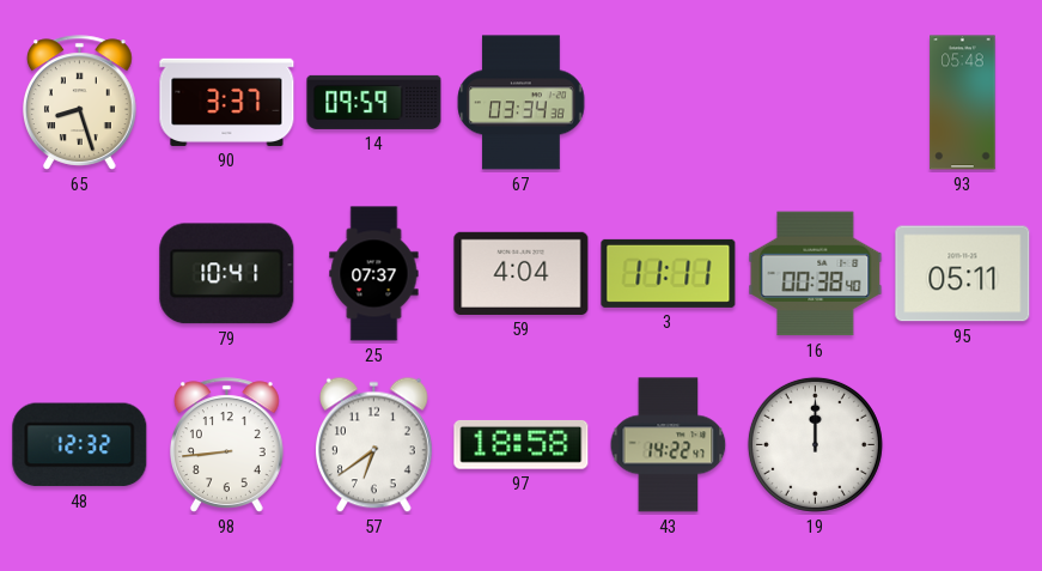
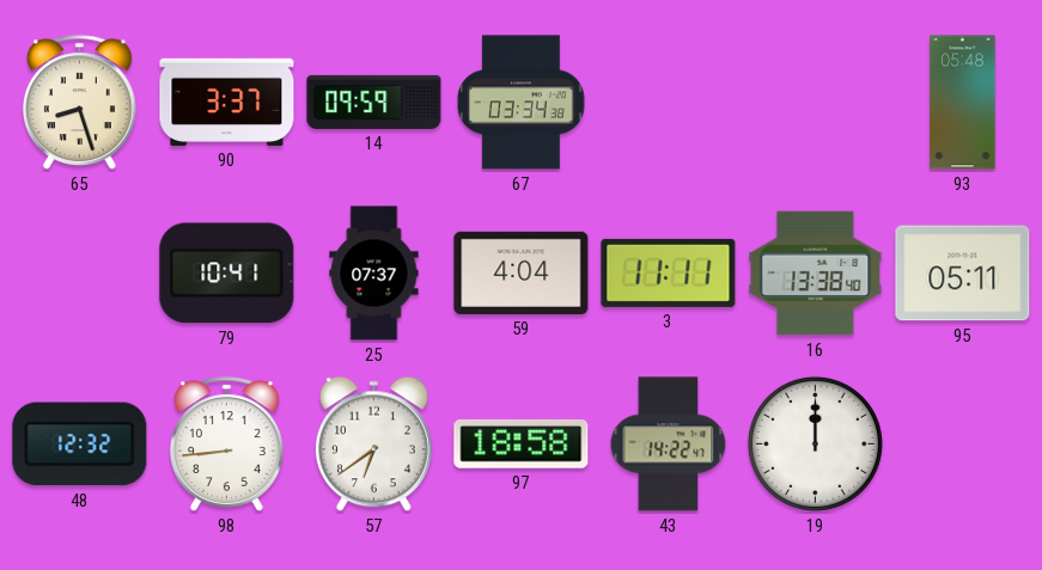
16: 00:38 -> 13:38
